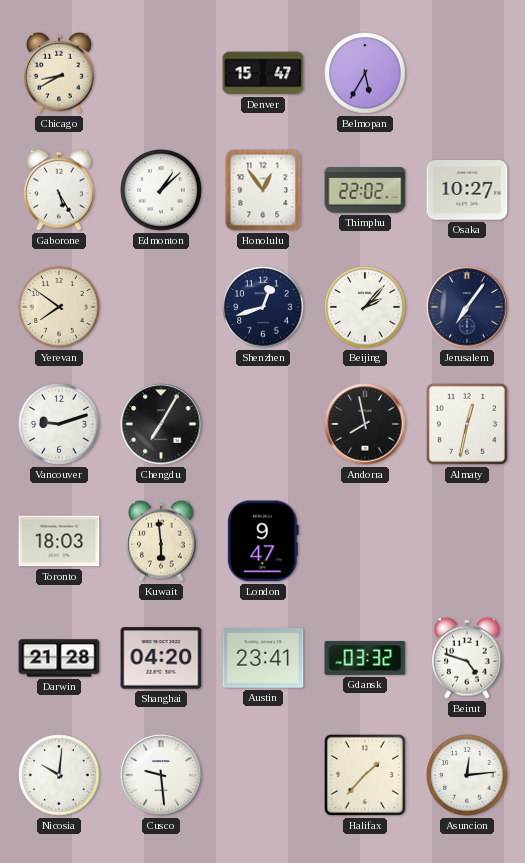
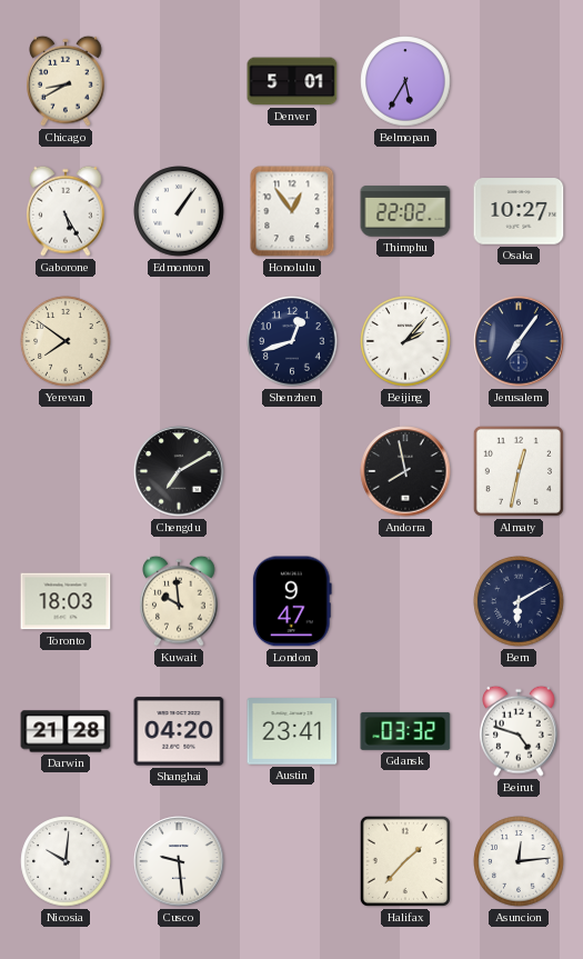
Denver: 15:47 -> 5:01
Edmonton: 1:08 -> 1:06
Vancouver: 9:12 -> none
Chengdu: 7:05 -> 7:10
Kuwait: 5:59 -> 9:59
Bern: none -> 6:10
